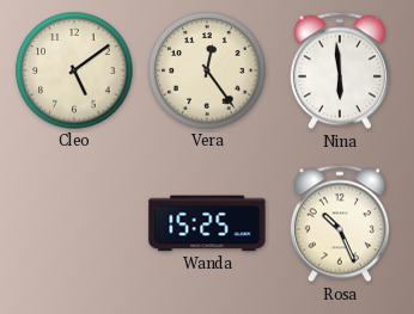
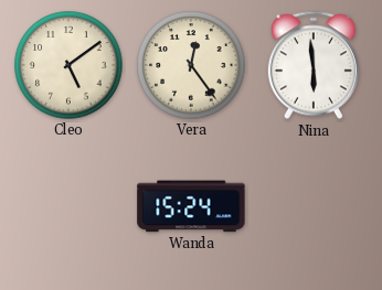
Wanda: 15:25 -> 15:24
Rosa: 10:26 -> none
